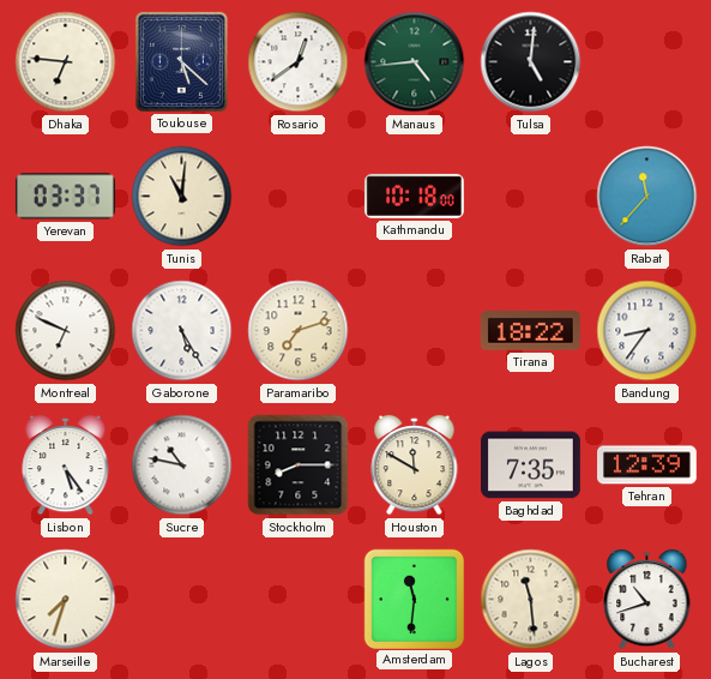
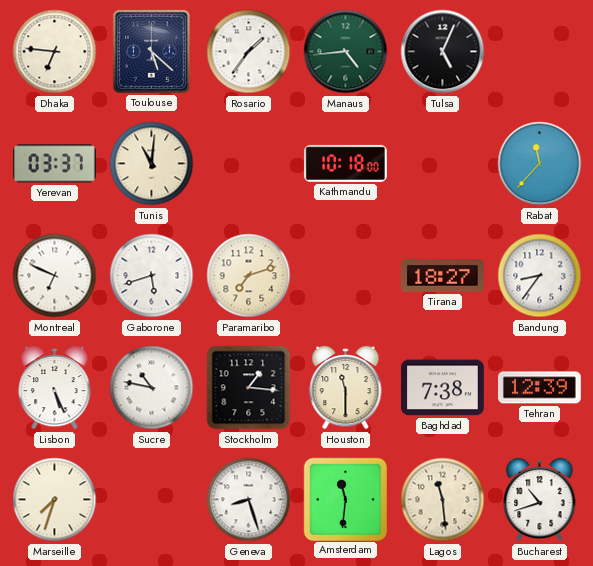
Rosario: 12:39 -> 1:36
Tulsa: 5:01 -> 5:04
Gaborone: 5:25 -> 5:42
Tirana: 18:22 -> 18:27
Lisbon: 5:24 -> 5:26
Stockholm: 8:15 -> 1:16
Houston: 11:50 -> 11:30
Baghdad: 7:35 -> 7:38
Geneva: none -> 8:27
